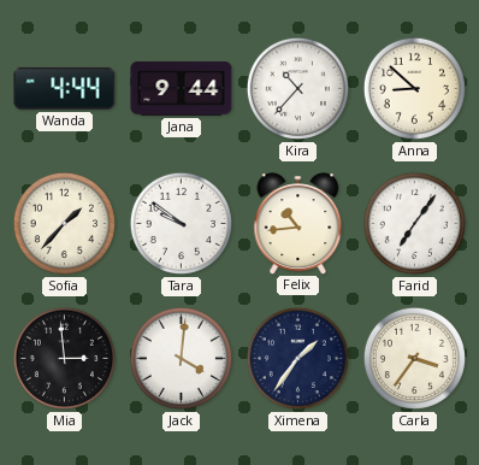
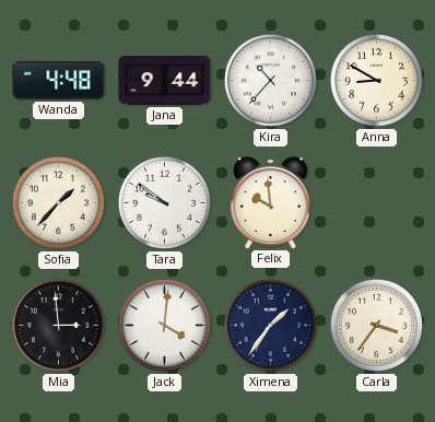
Wanda: 4:44 -> 4:48
Anna: 8:52 -> 8:50
Felix: 10:44 -> 9:59
Farid: 7:06 -> none
